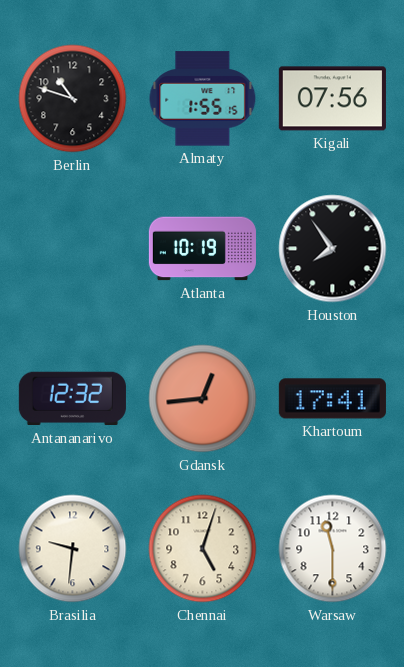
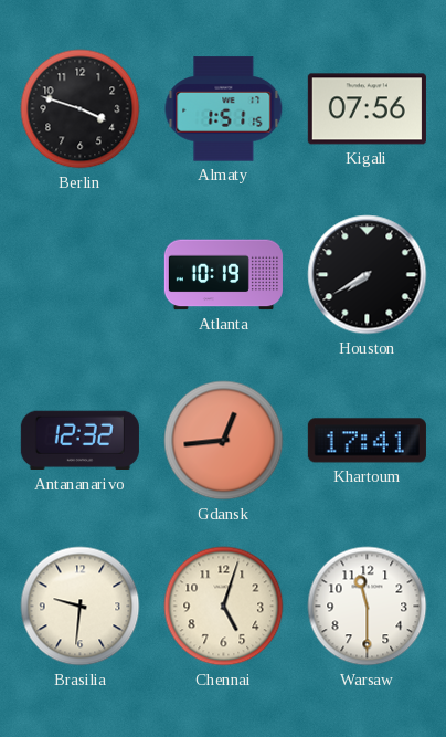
Berlin: 10:48 -> 3:48
Almaty: 1:55 -> 1:51
Houston: 7:54 -> 7:40
